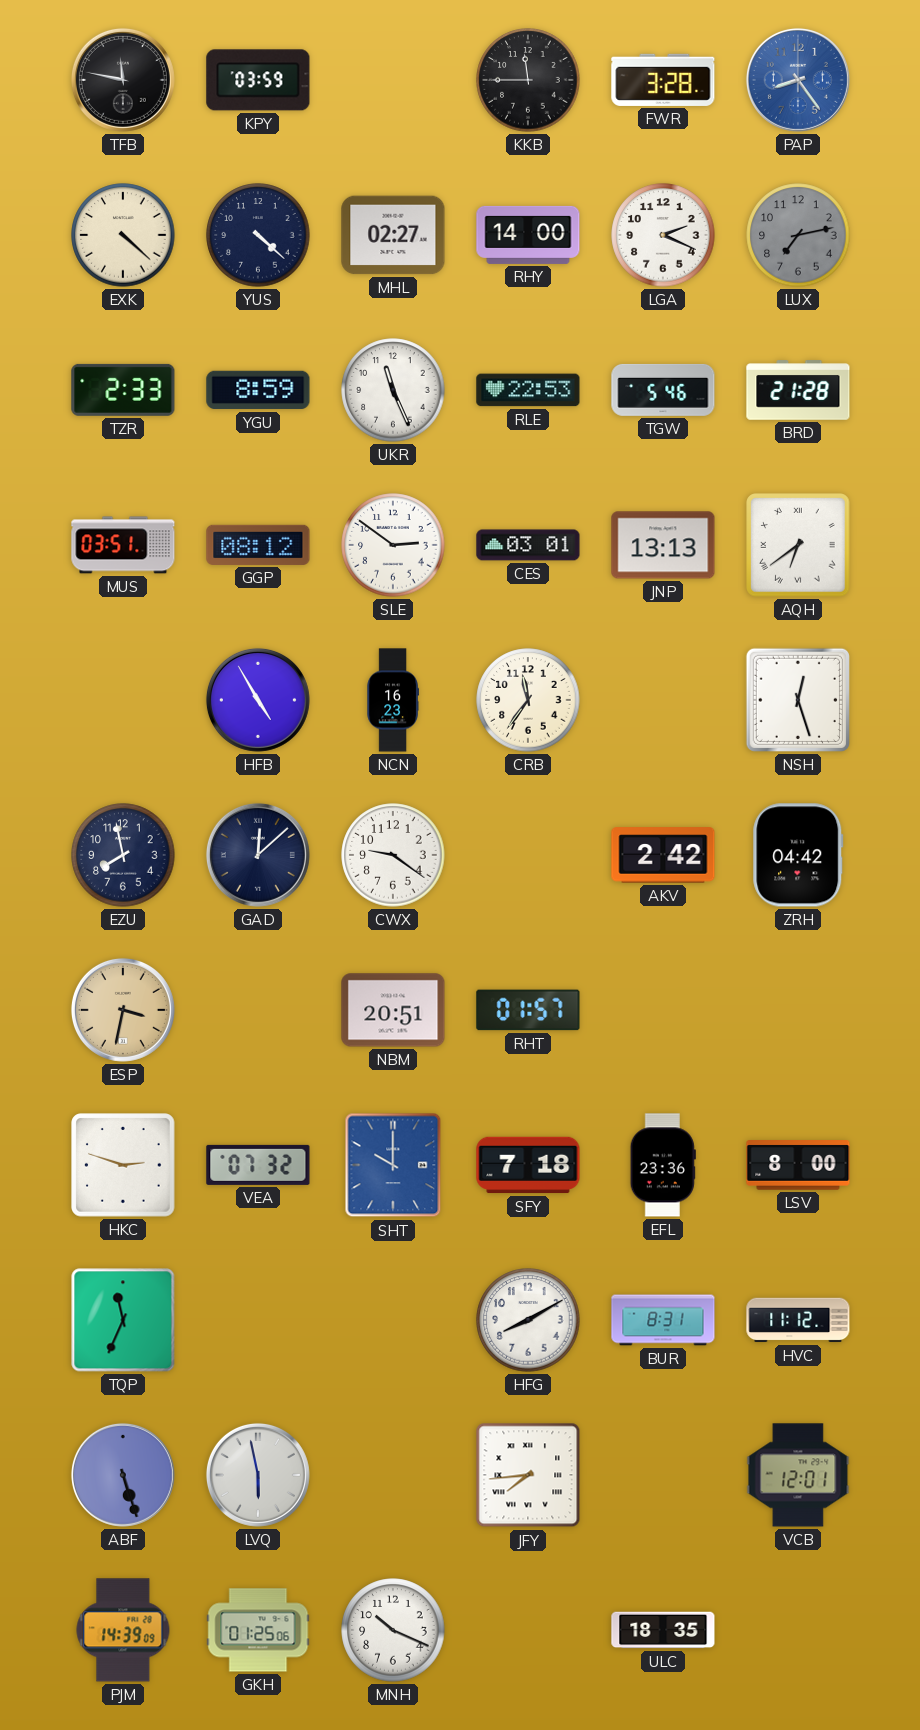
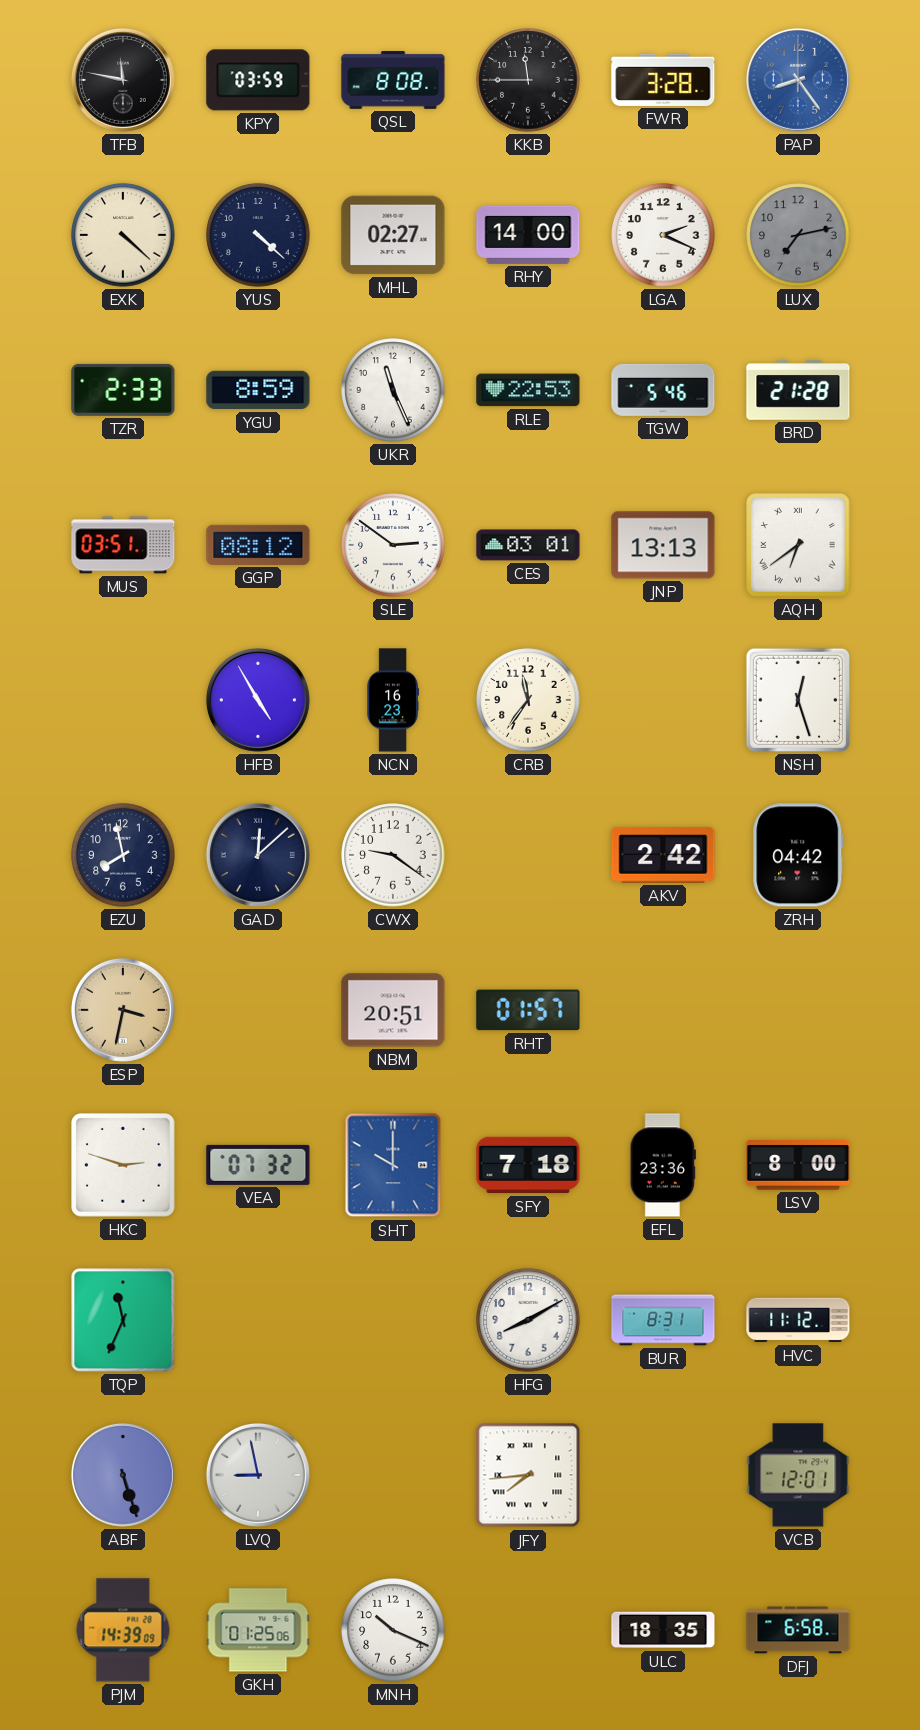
QSL: none -> 8:08
LVQ: 5:58 -> 8:58
DFJ: none -> 6:58
